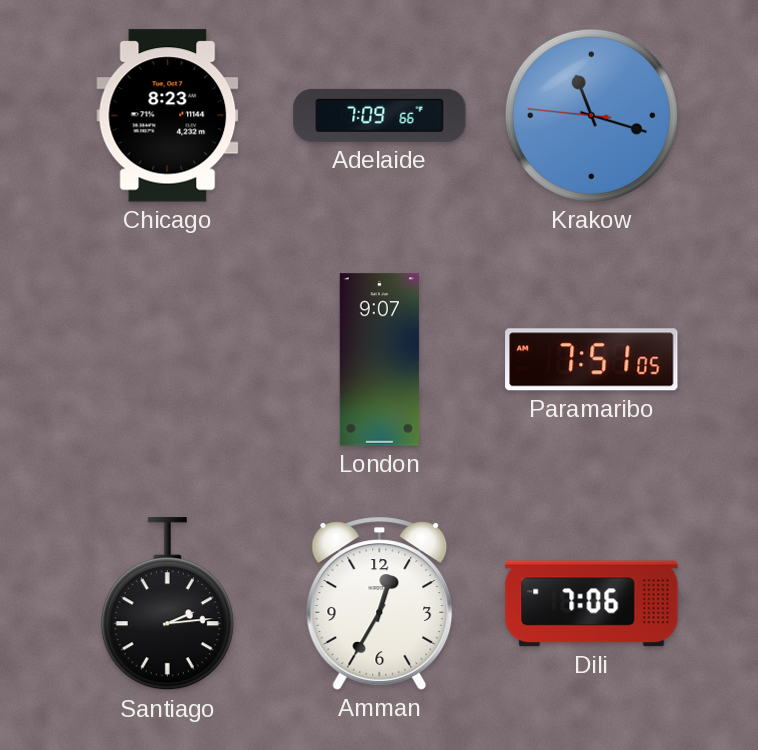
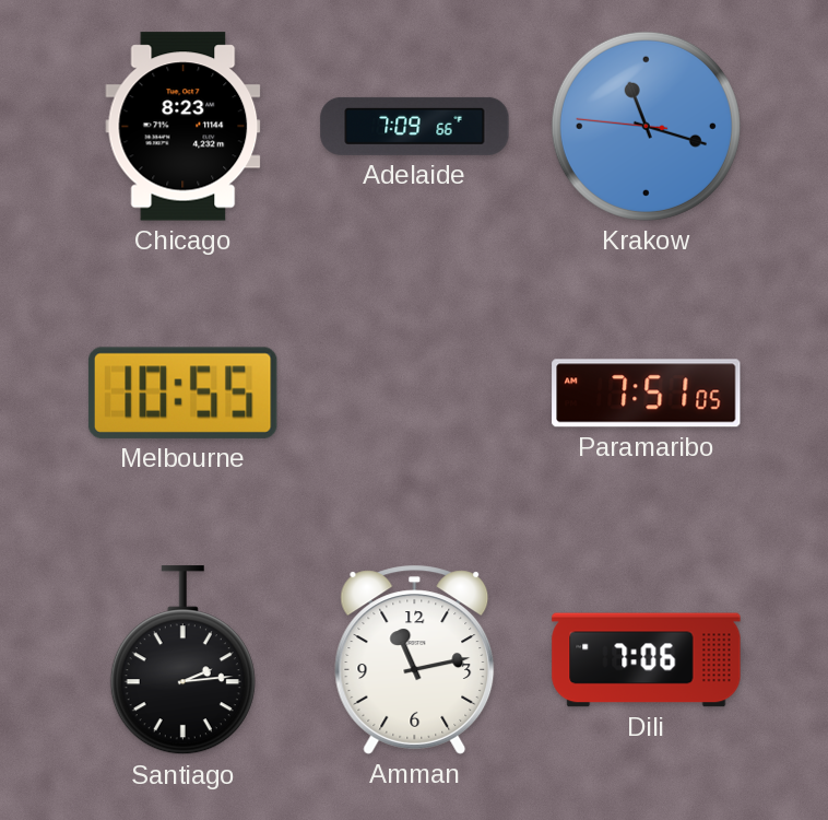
Melbourne: none -> 10:55
London: 9:07 -> none
Amman: 12:35 -> 11:13
